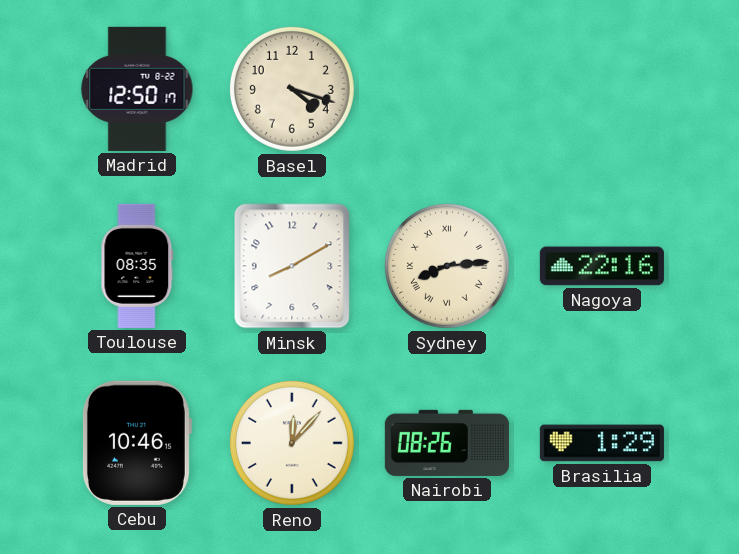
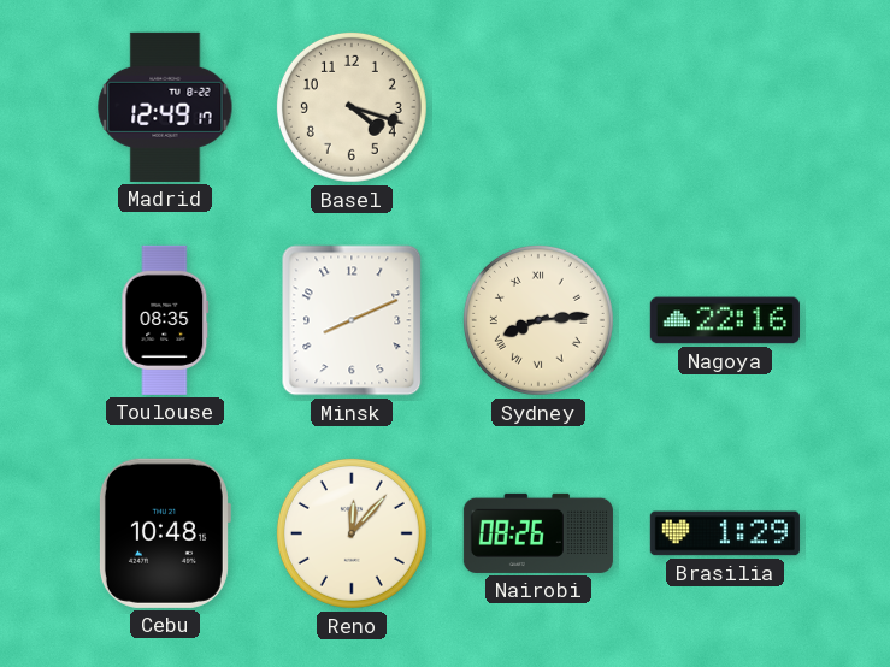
Madrid: 12:50 -> 12:49
Minsk: 8:10 -> 8:11
Cebu: 10:46 -> 10:48
